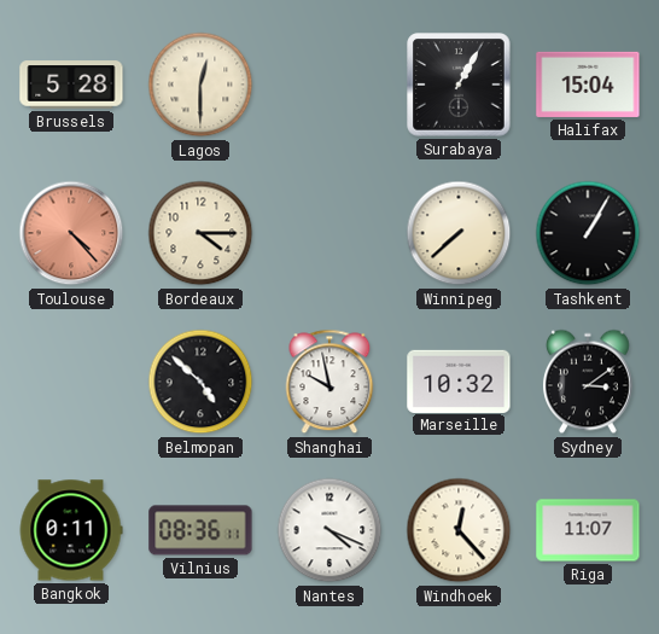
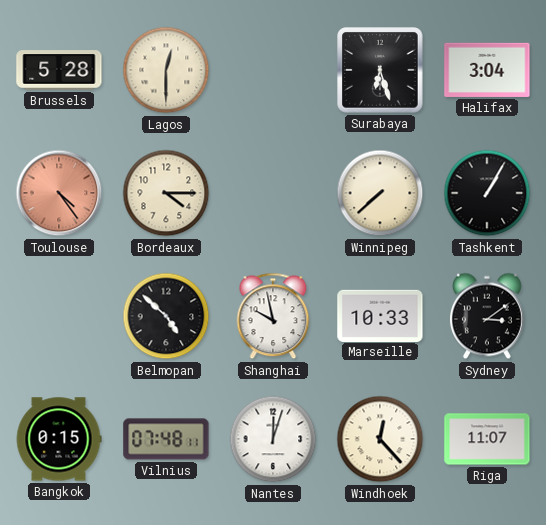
Surabaya: 1:05 -> 6:27
Halifax: 15:04 -> 3:04
Toulouse: 4:23 -> 4:24
Marseille: 10:32 -> 10:33
Bangkok: 0:11 -> 0:15
Vilnius: 08:36 -> 07:48
Nantes: 4:19 -> 12:03
